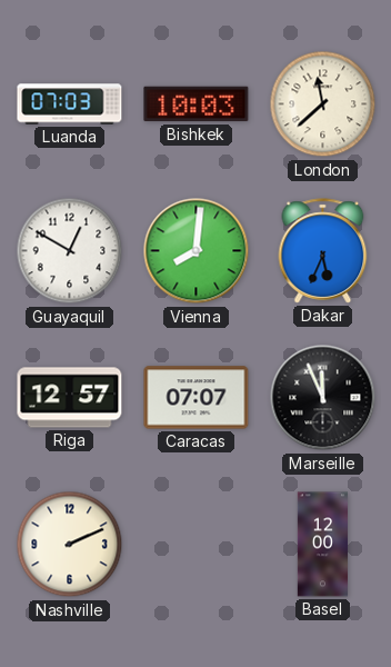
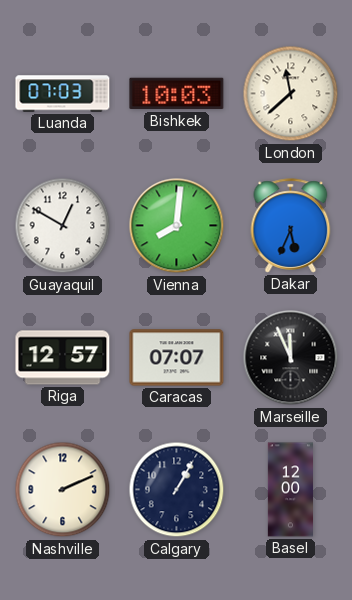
Calgary: none -> 1:05
